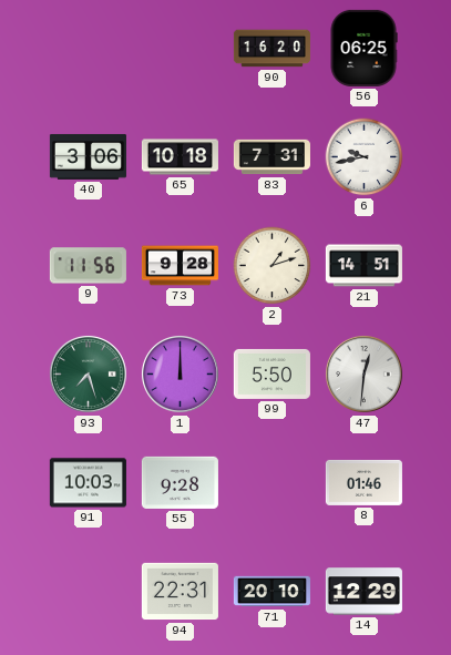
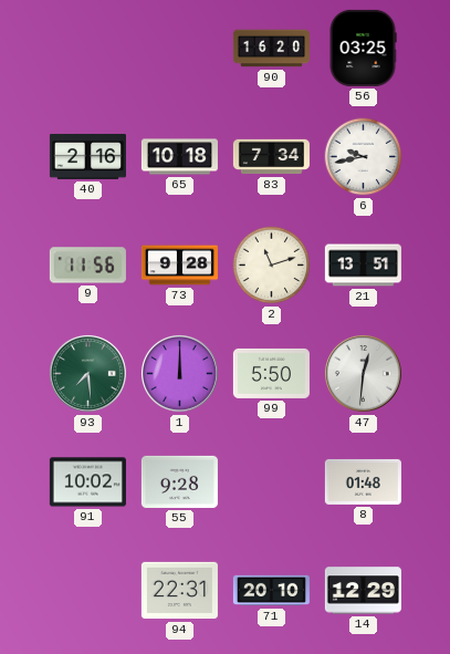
56: 06:25 -> 03:25
40: 3:06 -> 2:16
83: 7:31 -> 7:34
2: 1:12 -> 11:12
21: 14:51 -> 13:51
93: 7:27 -> 7:29
91: 10:03 -> 10:02
8: 01:46 -> 01:48
